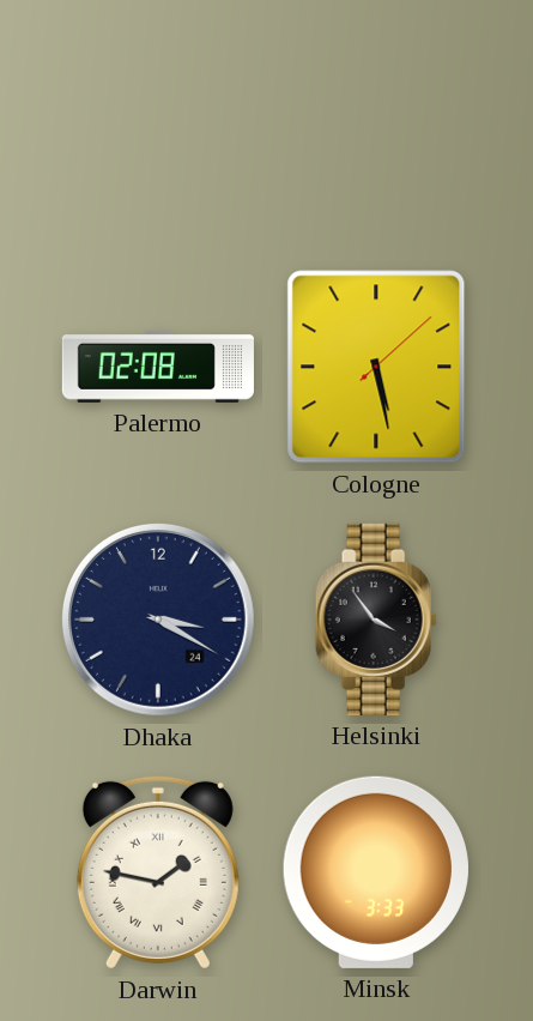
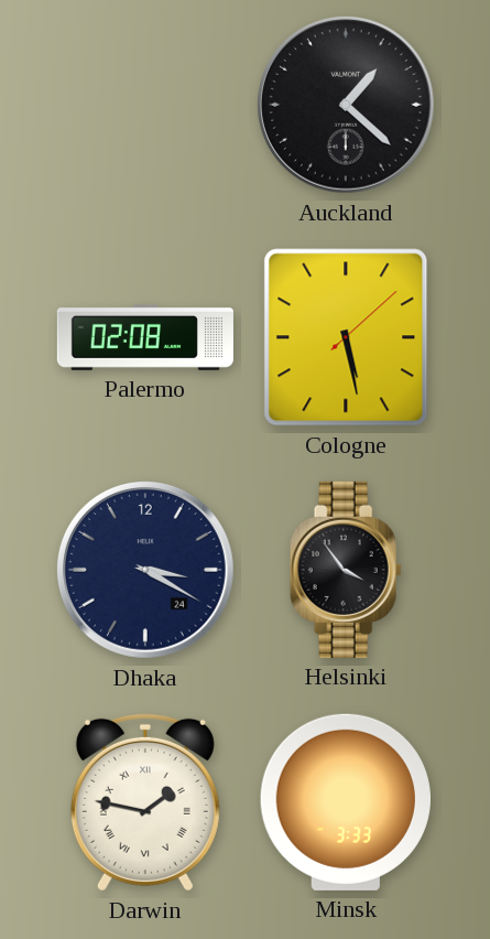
Auckland: none -> 1:22
